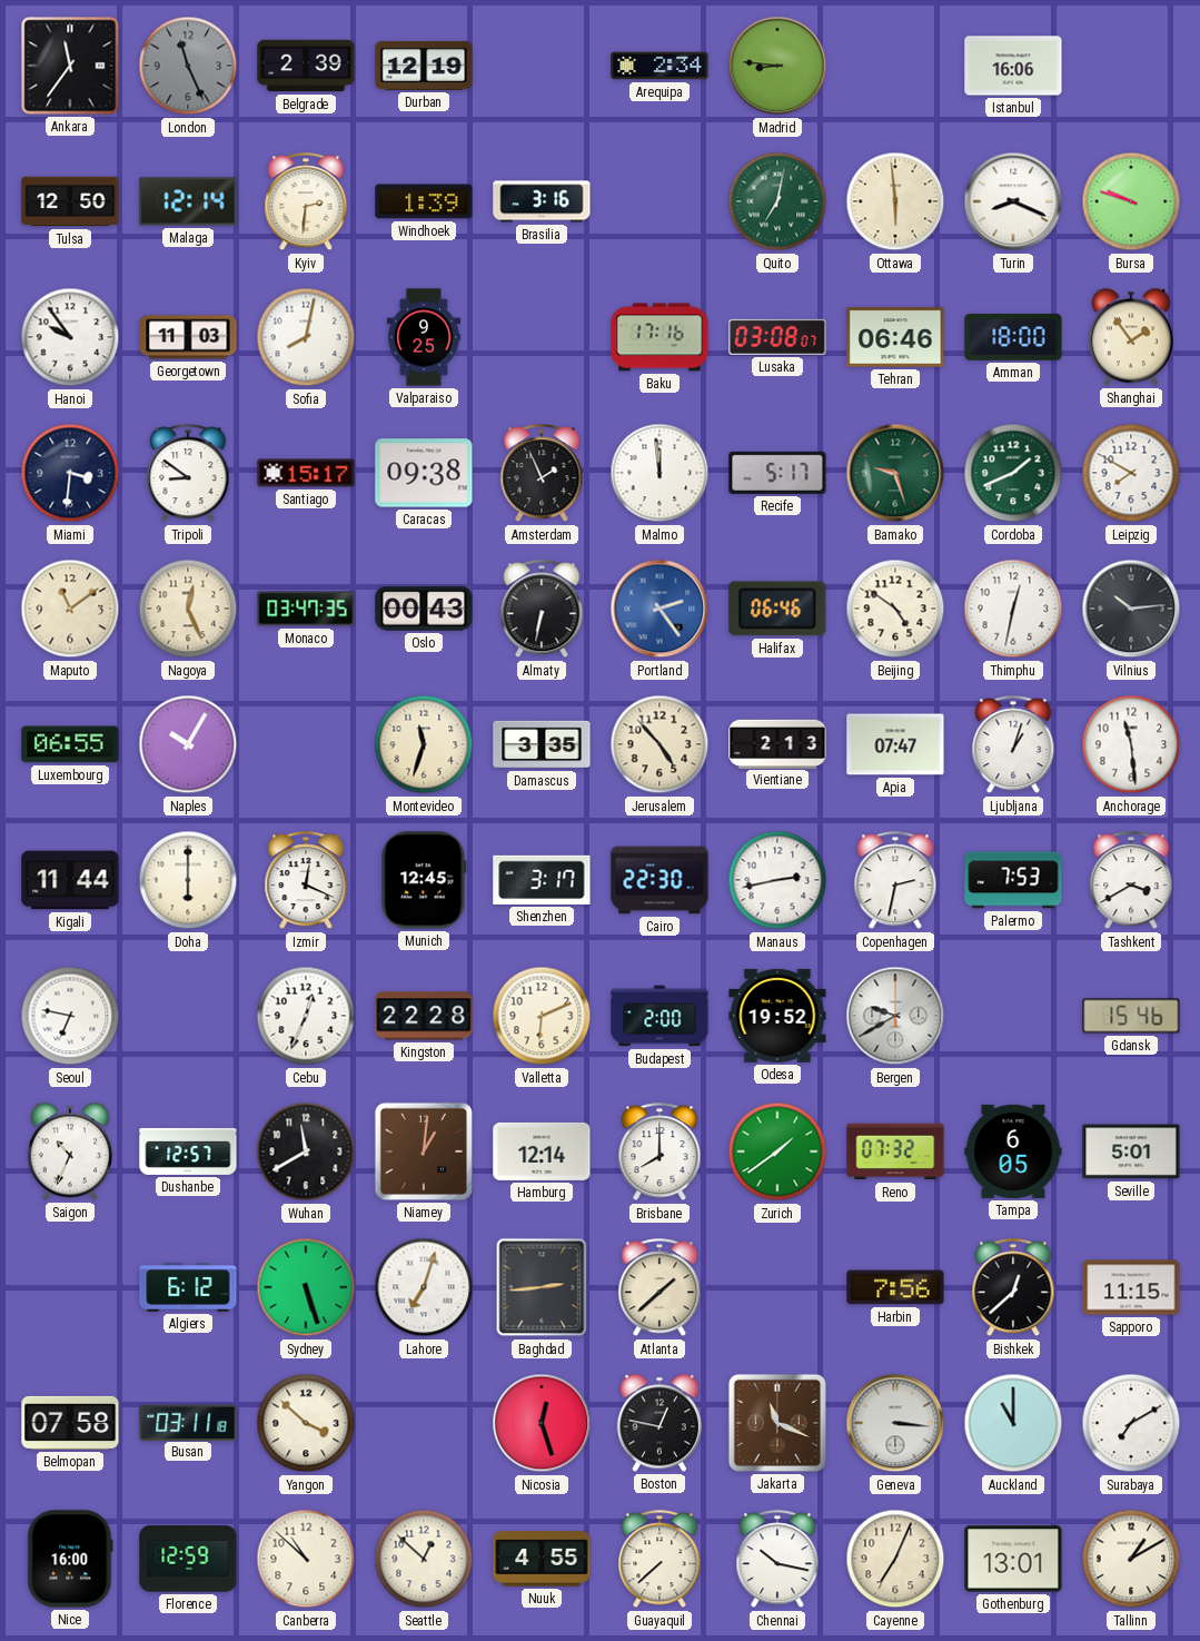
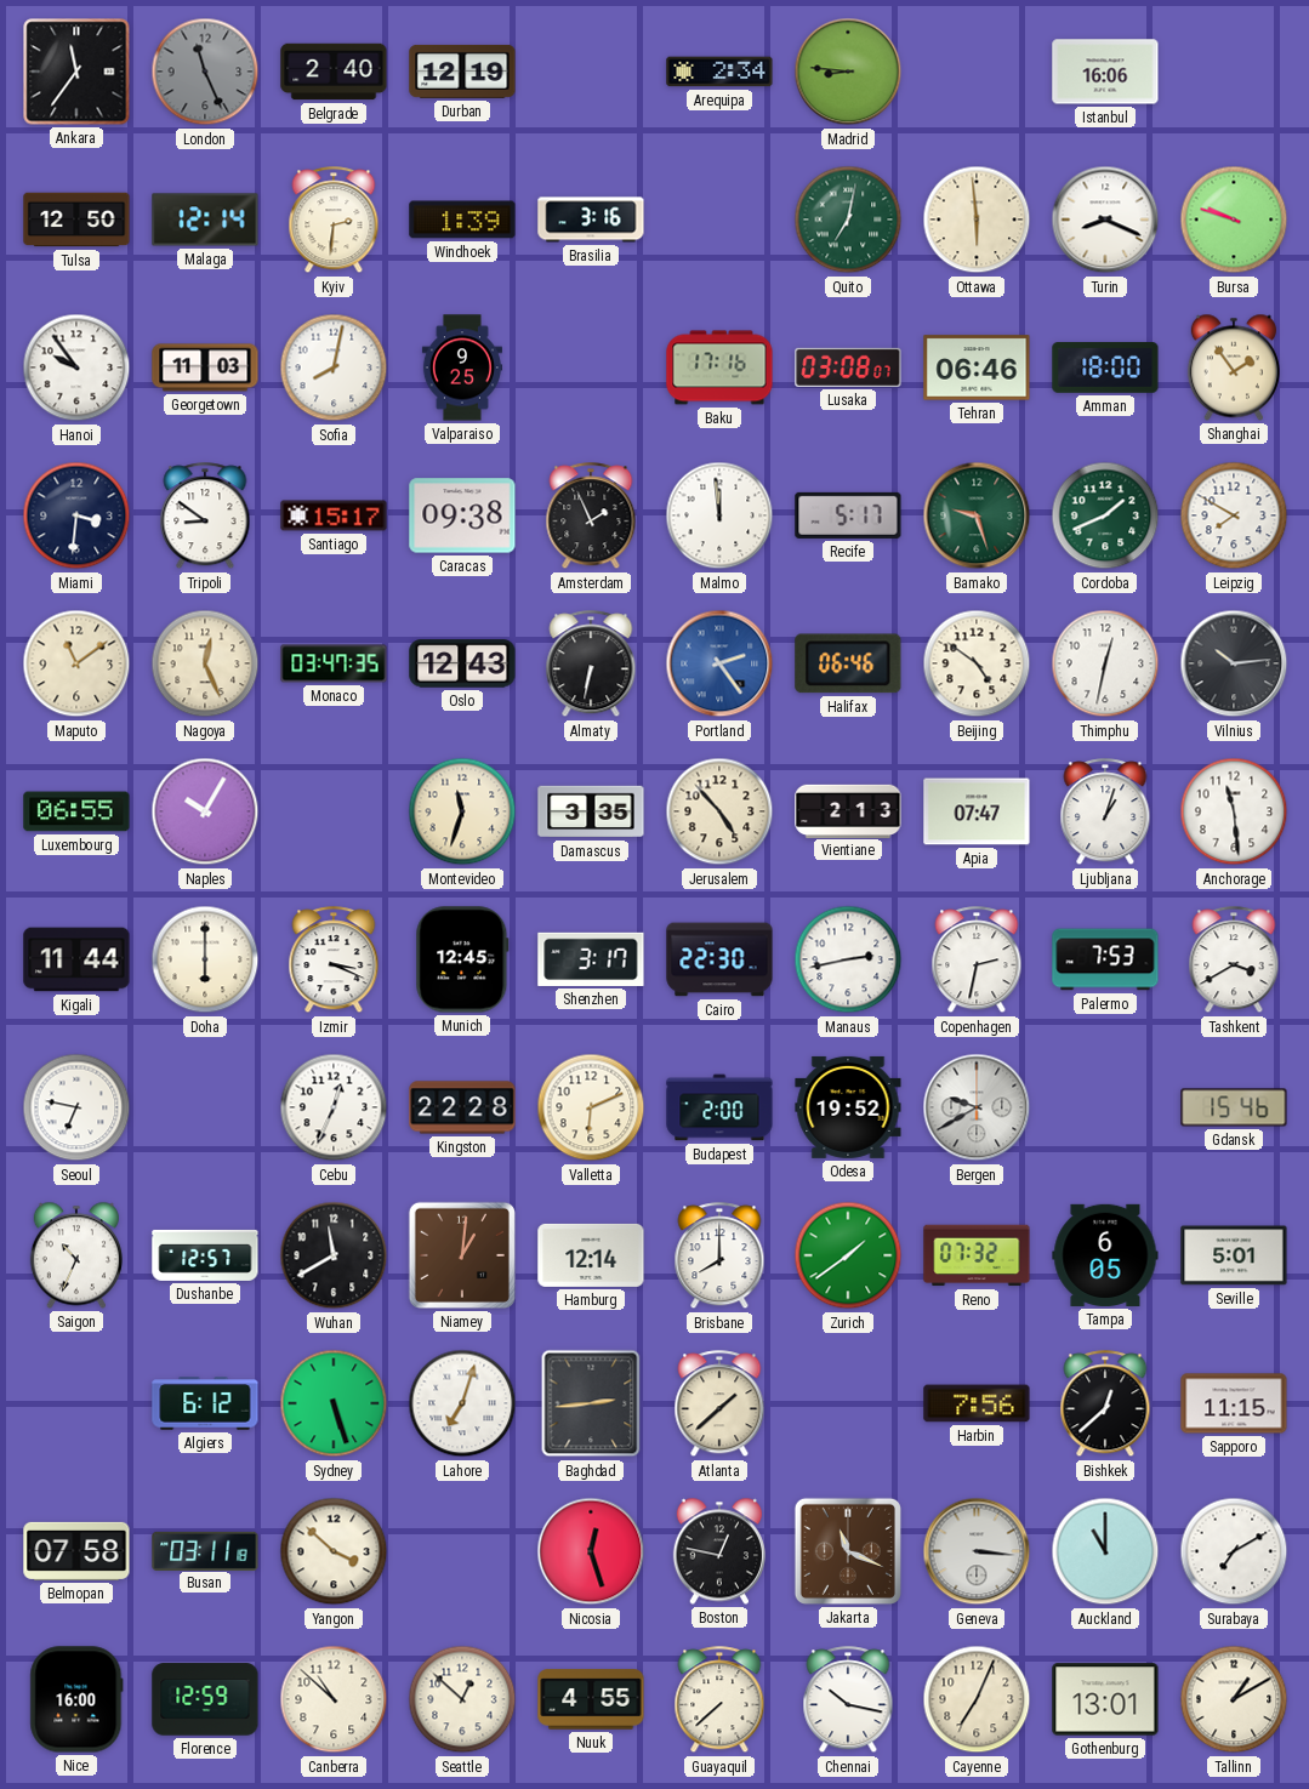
Belgrade: 2:39 -> 2:40
Oslo: 00:43 -> 12:43
Izmir: 12:19 -> 3:19
